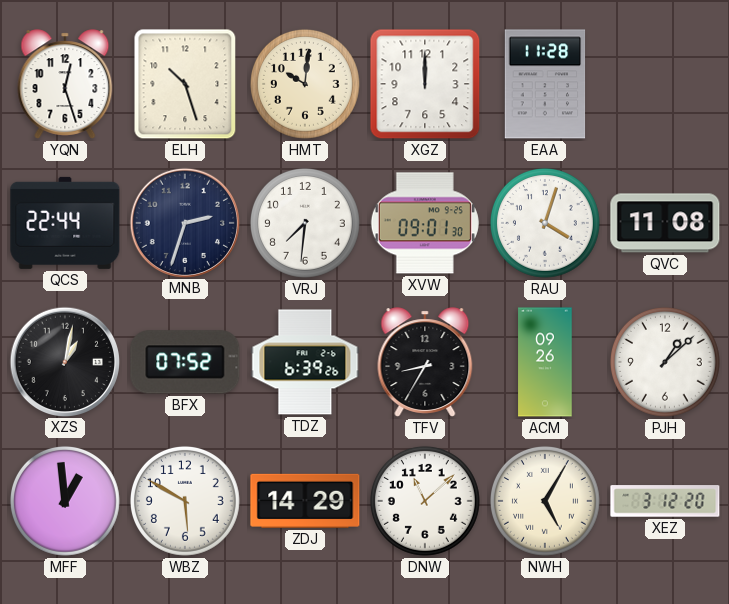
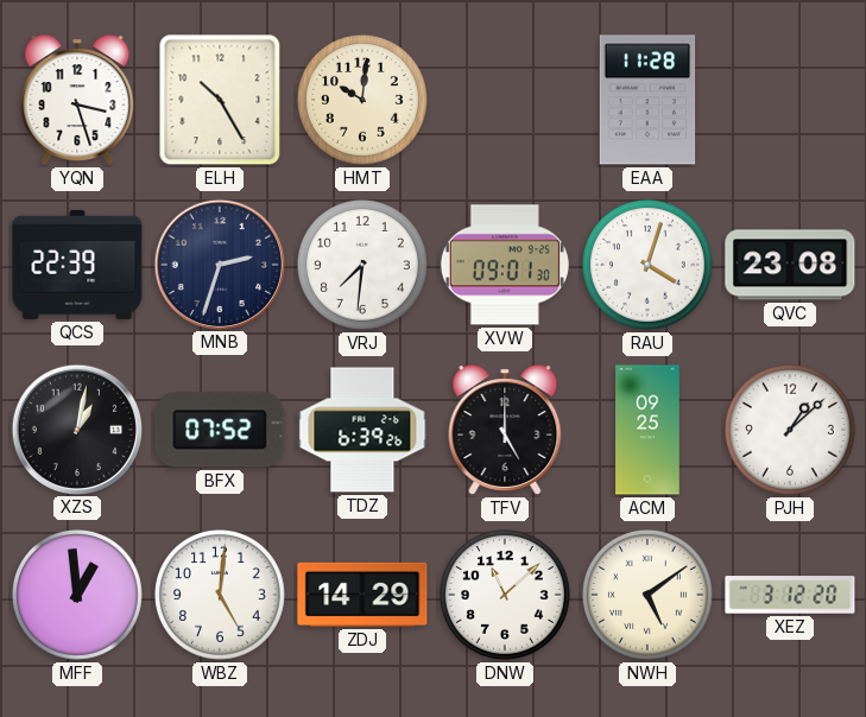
YQN: 12:27 -> 3:27
ELH: 10:27 -> 10:25
XGZ: 12:00 -> none
QCS: 22:44 -> 22:39
QVC: 11:08 -> 23:08
TFV: 8:35 -> 5:00
ACM: 09:26 -> 09:25
WBZ: 5:50 -> 5:01
NWH: 5:05 -> 5:09
